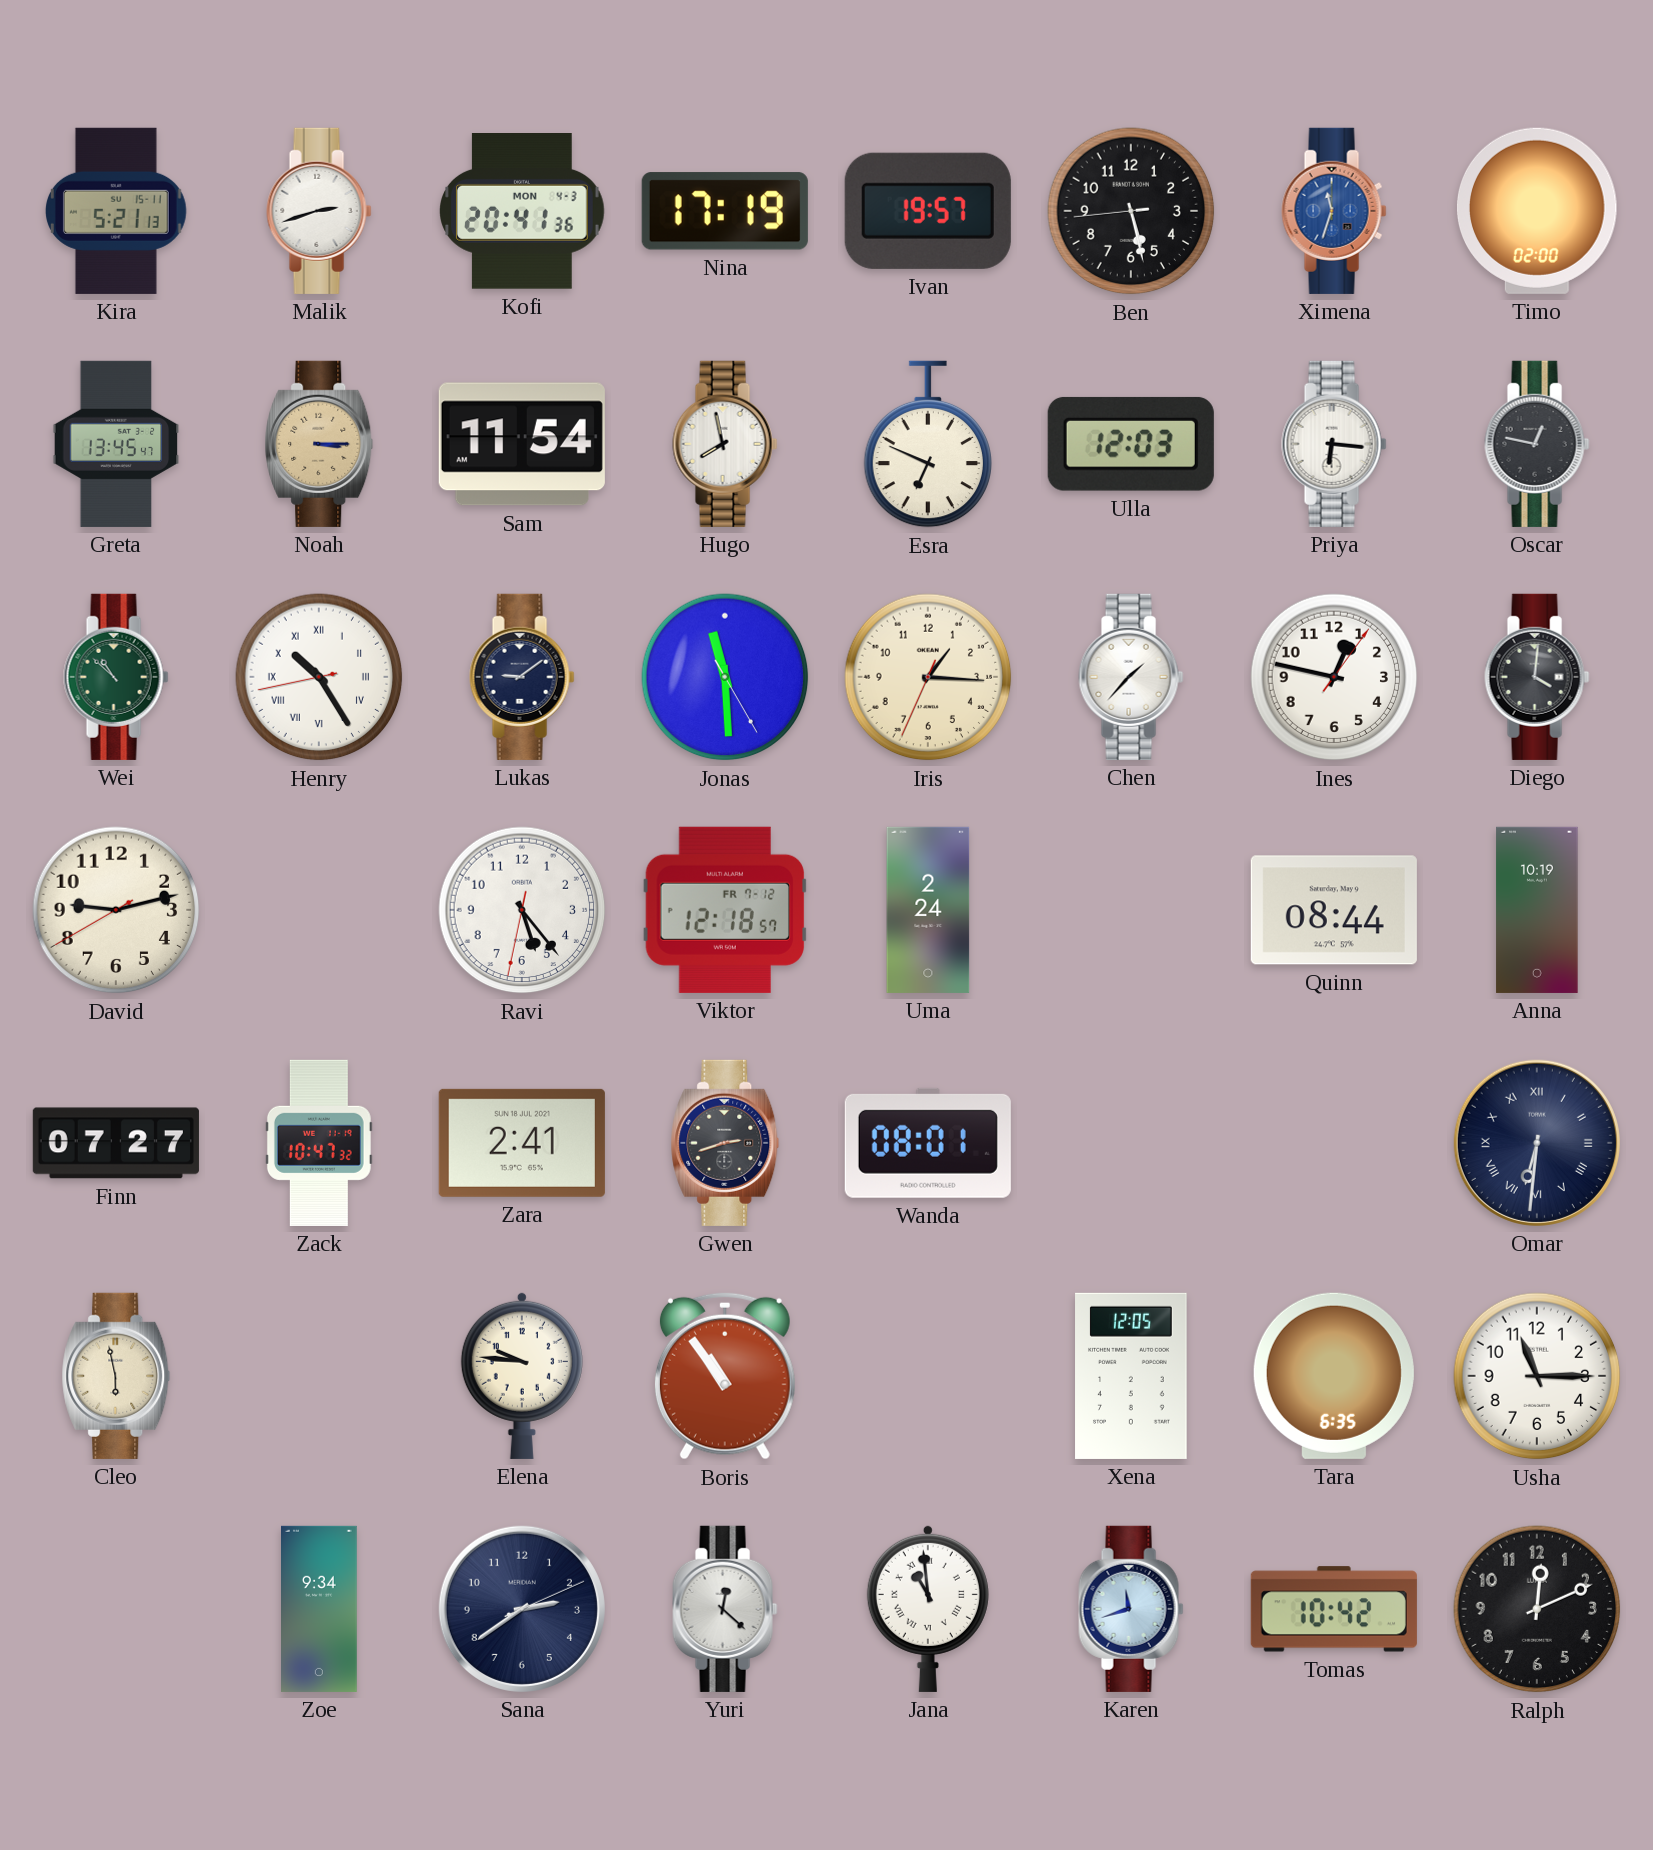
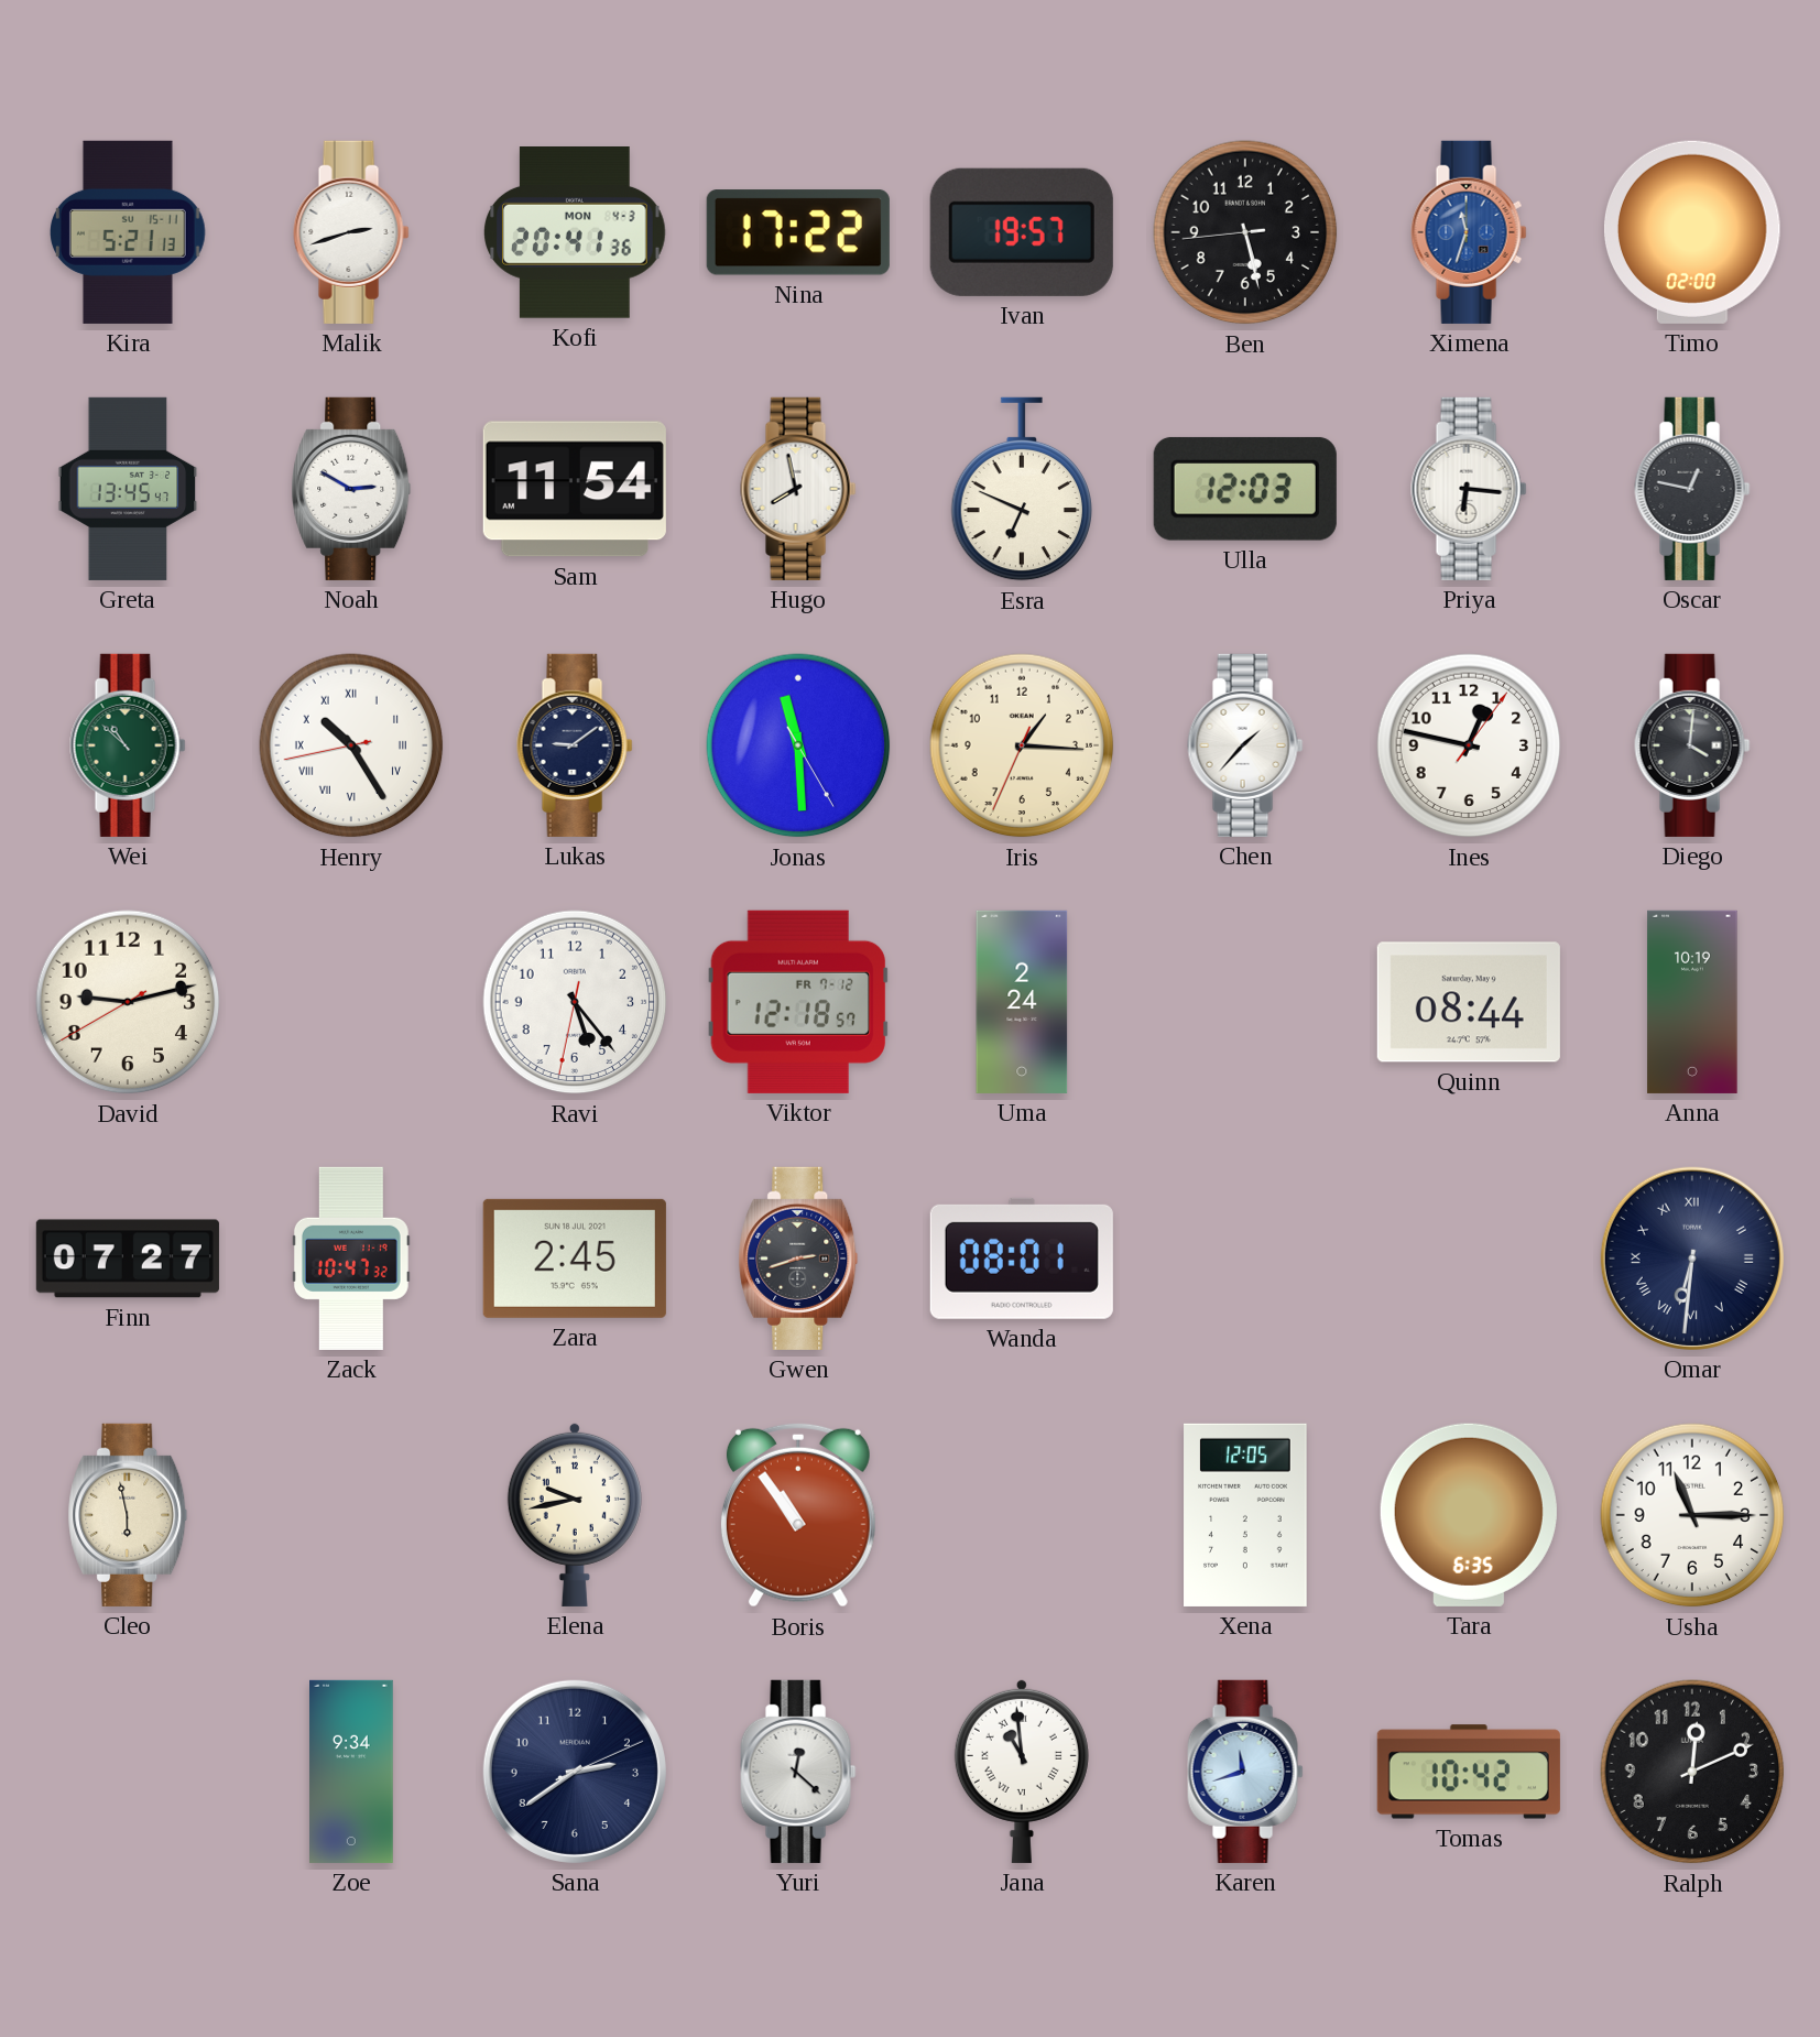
Nina: 17:19 -> 17:22
Noah: 3:15 -> 2:50
Noah dial: champagne -> white
Zara: 2:41 -> 2:45
Elena: 9:46 -> 9:43
